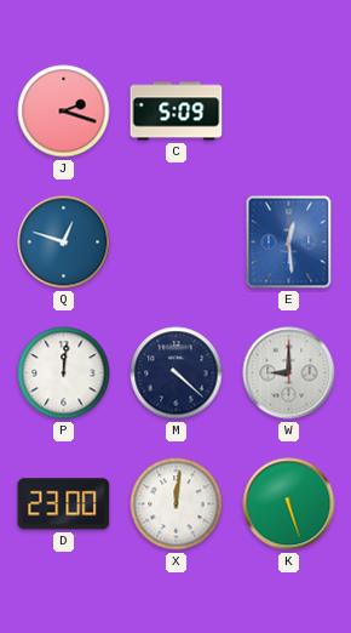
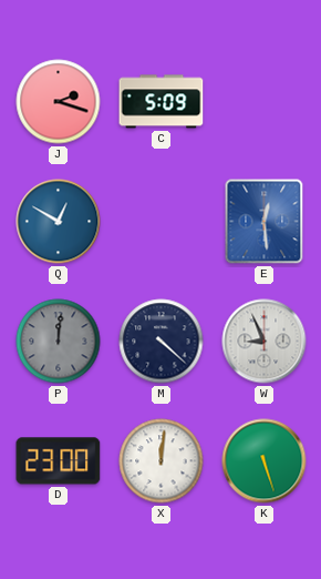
Q: 12:48 -> 12:50
P dial: white -> grey
W: 9:00 -> 8:56
